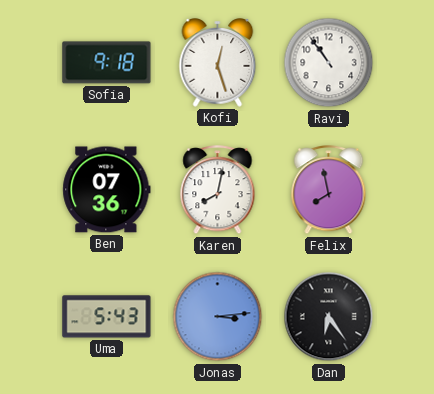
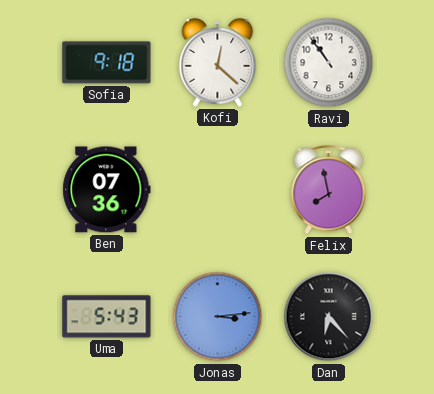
Kofi: 12:27 -> 12:22
Karen: 8:02 -> none
Dan: 6:24 -> 6:23
